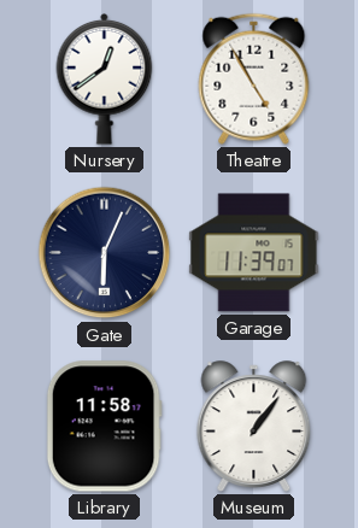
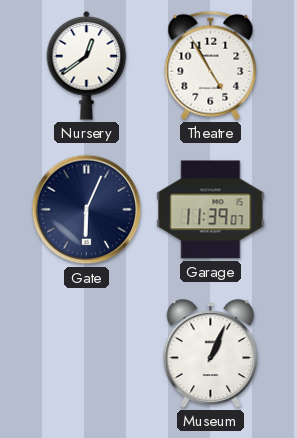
Library: 11:58 -> none
Museum: 1:06 -> 1:04
